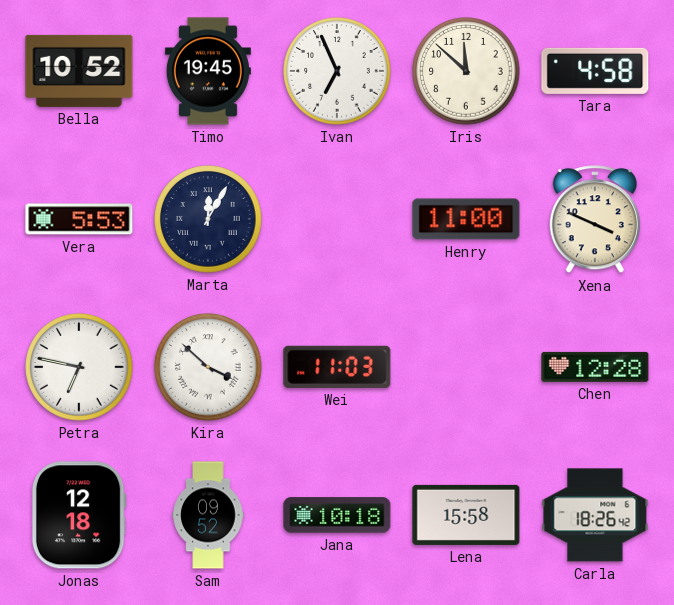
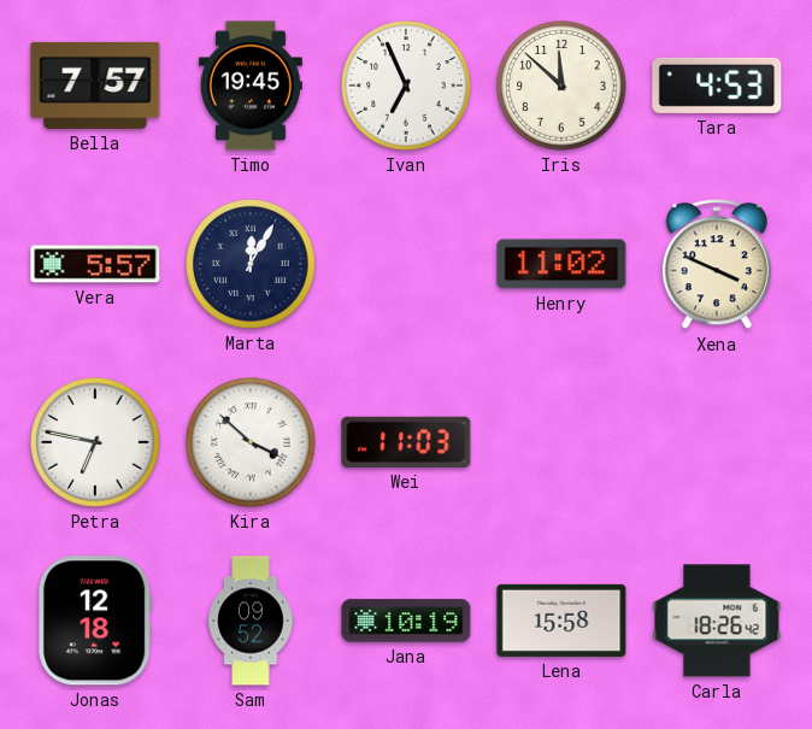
Bella: 10:52 -> 7:57
Tara: 4:58 -> 4:53
Vera: 5:53 -> 5:57
Henry: 11:00 -> 11:02
Chen: 12:28 -> none
Jana: 10:18 -> 10:19
